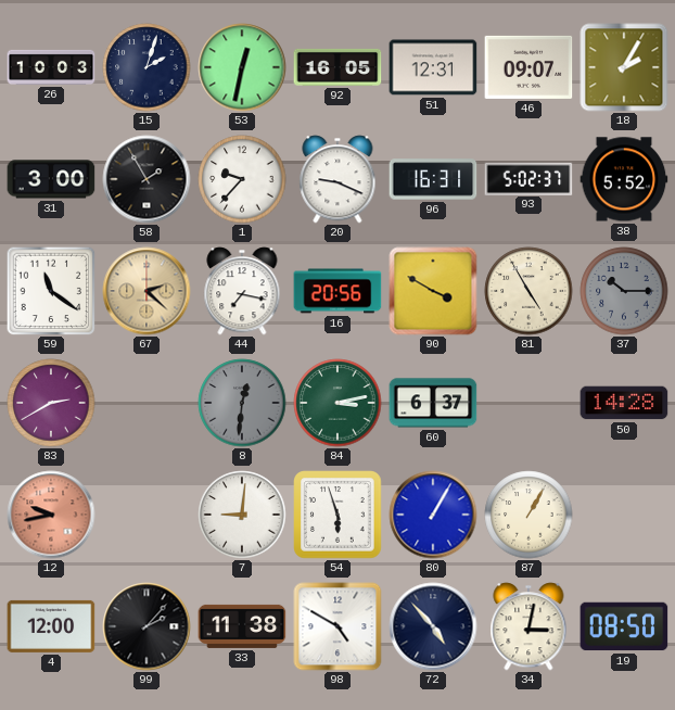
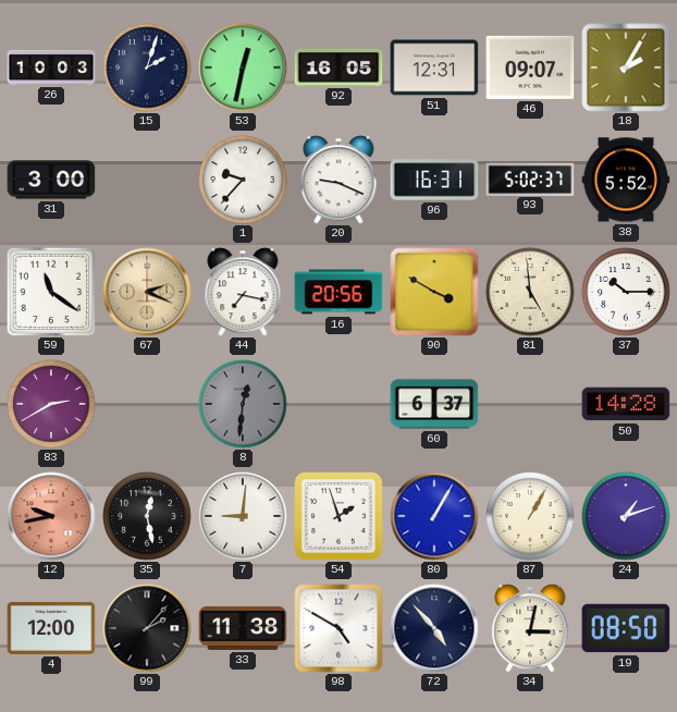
58: 1:55 -> none
67: 2:22 -> 2:19
81: 4:55 -> 4:59
37 dial: grey -> white
84: 3:13 -> none
35: none -> 12:28
54: 5:57 -> 1:57
24: none -> 1:12
